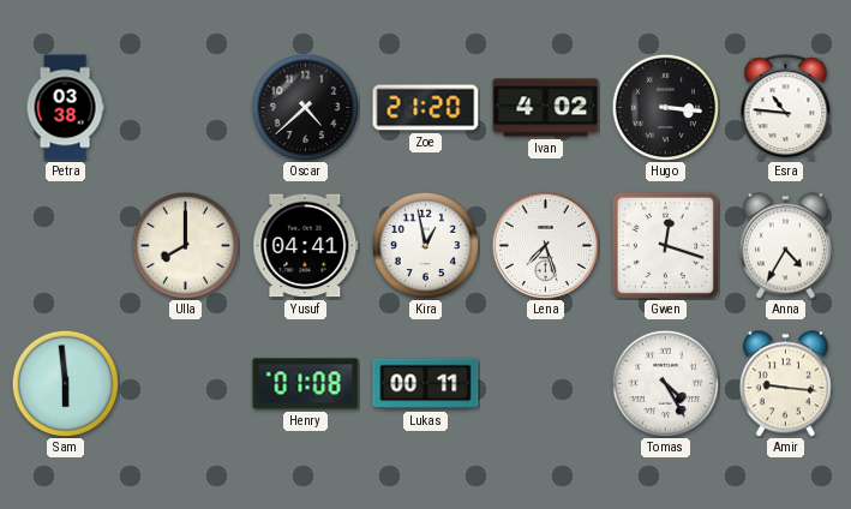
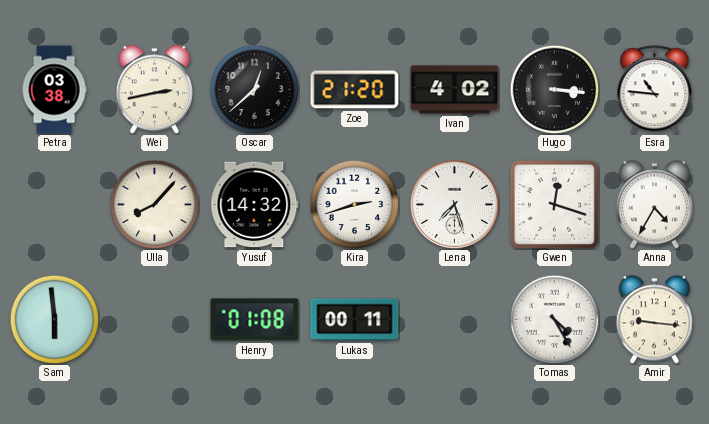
Wei: none -> 2:43
Oscar: 4:38 -> 12:38
Ulla: 8:00 -> 8:07
Yusuf: 04:41 -> 14:32
Kira: 12:58 -> 2:42
